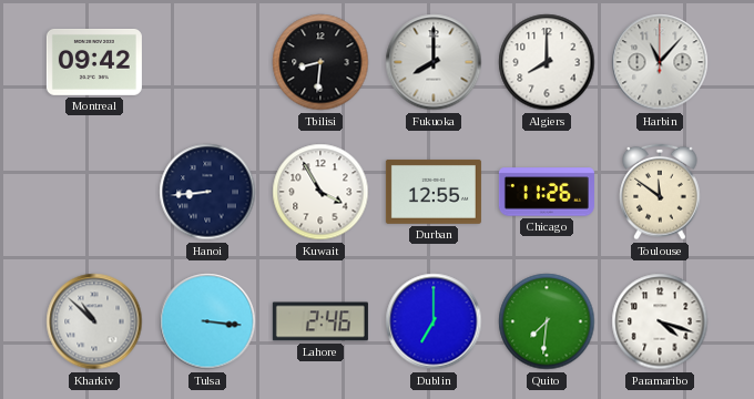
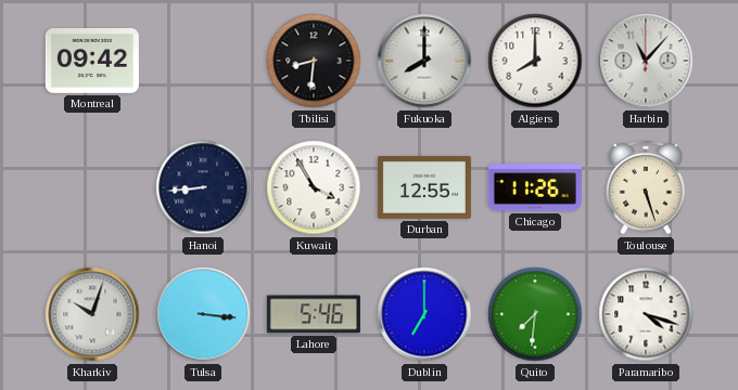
Toulouse: 11:51 -> 5:27
Kharkiv: 10:52 -> 10:03
Lahore: 2:46 -> 5:46
